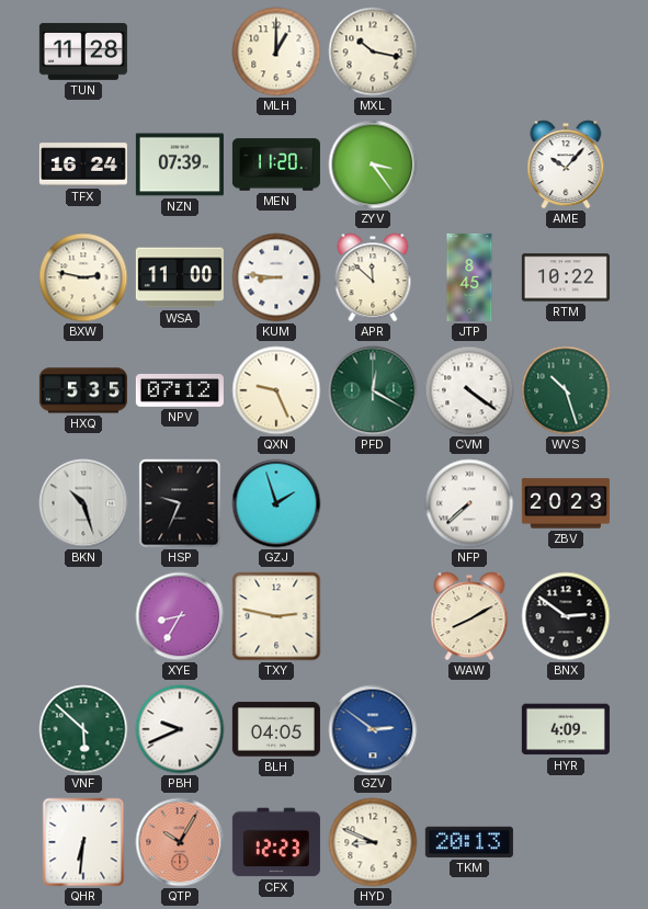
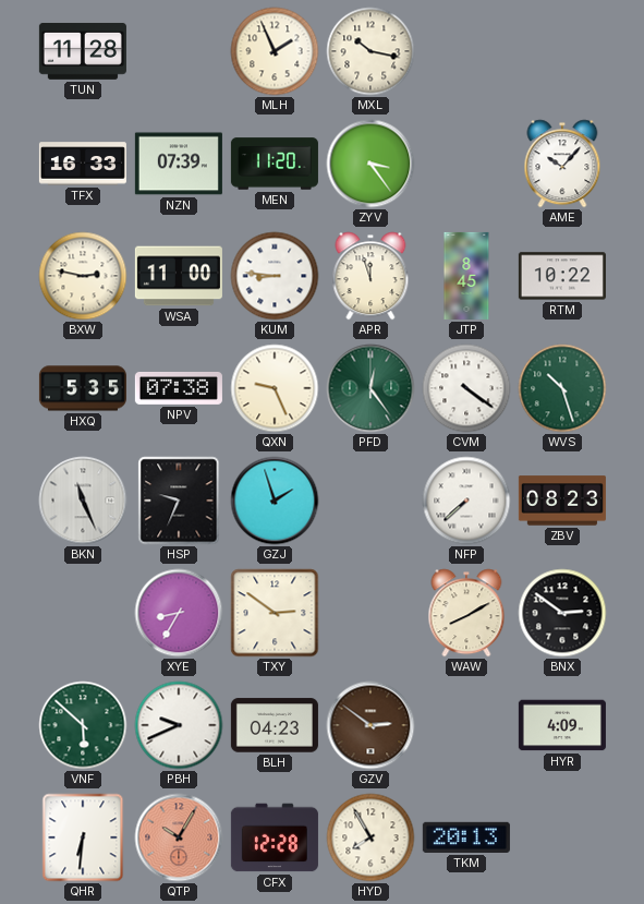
MLH: 1:00 -> 1:56
TFX: 16:24 -> 16:33
APR: 11:52 -> 11:57
NPV: 07:12 -> 07:38
PFD: 12:20 -> 12:24
BKN: 10:27 -> 11:26
ZBV: 20:23 -> 08:23
TXY: 2:47 -> 2:51
BLH: 04:05 -> 04:23
GZV dial: blue -> brown
CFX: 12:23 -> 12:28
HYD: 8:49 -> 7:55
